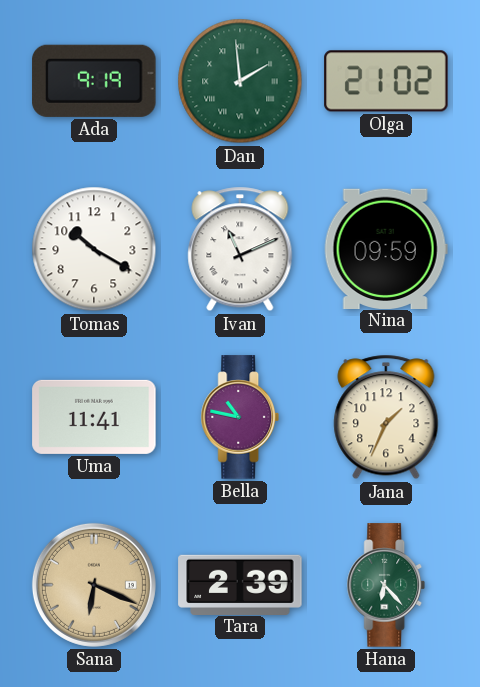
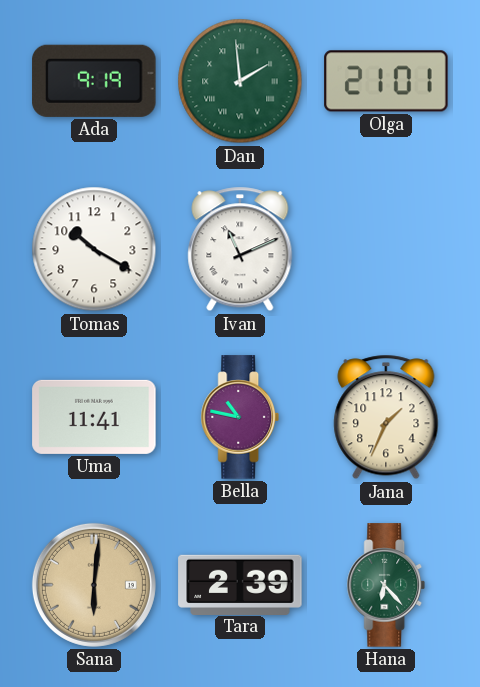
Olga: 21:02 -> 21:01
Nina: 09:59 -> none
Sana: 6:19 -> 6:01
